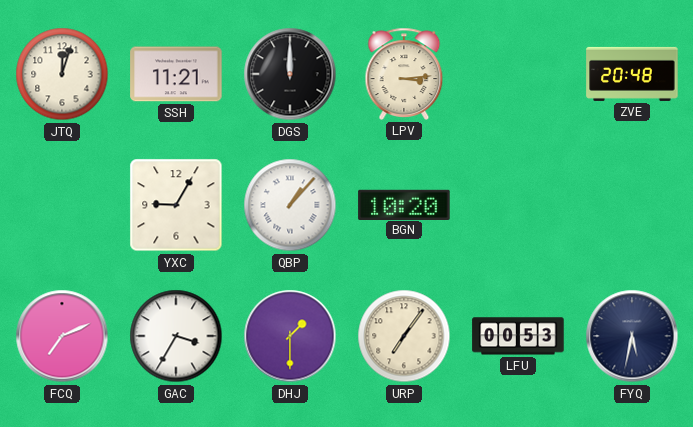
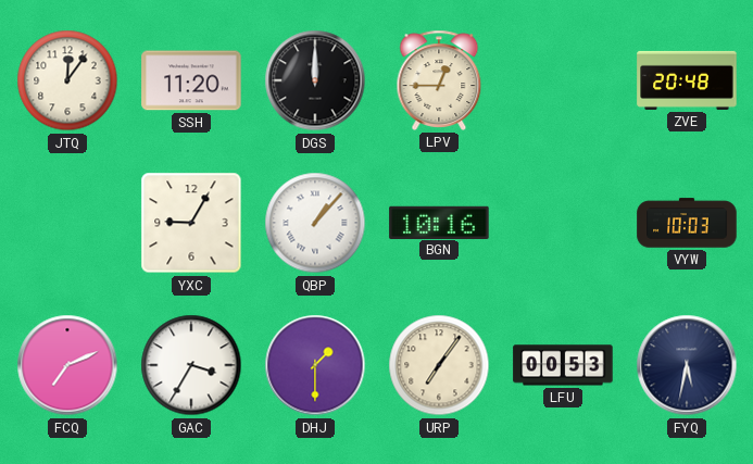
JTQ: 12:03 -> 12:06
SSH: 11:21 -> 11:20
LPV: 3:14 -> 12:45
BGN: 10:20 -> 10:16
VYW: none -> 10:03
